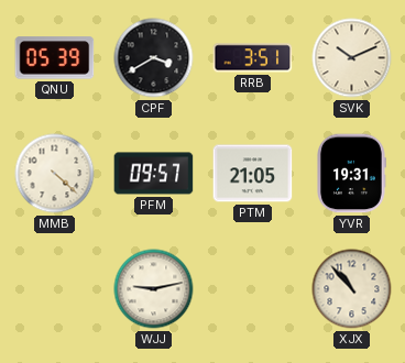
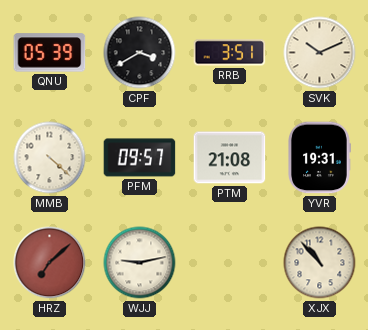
PTM: 21:05 -> 21:08
HRZ: none -> 7:08
